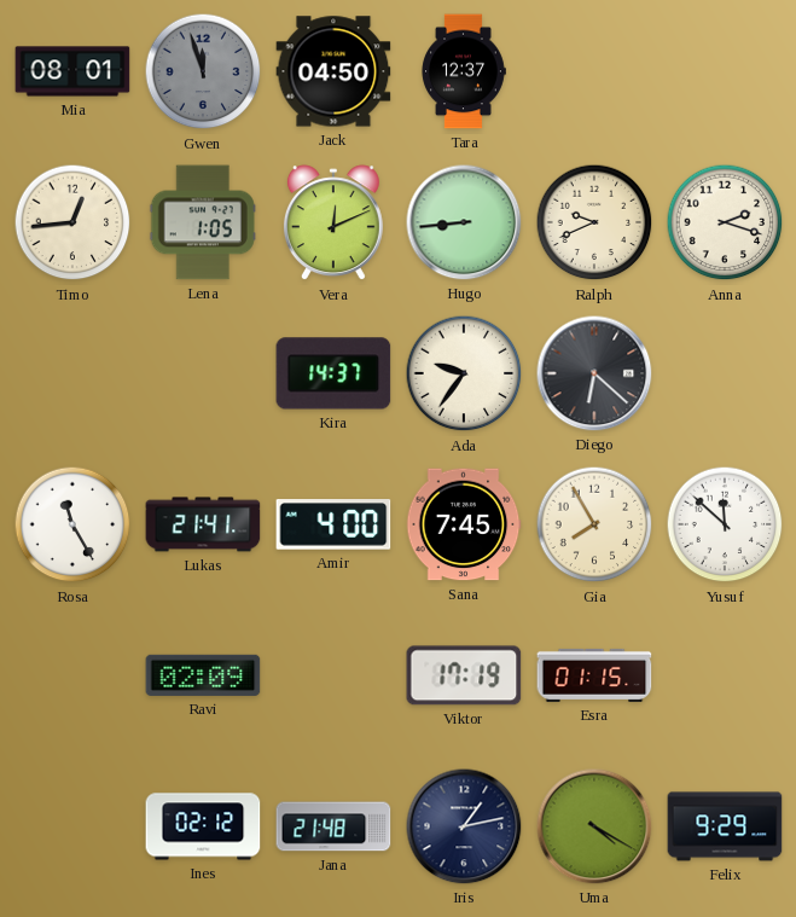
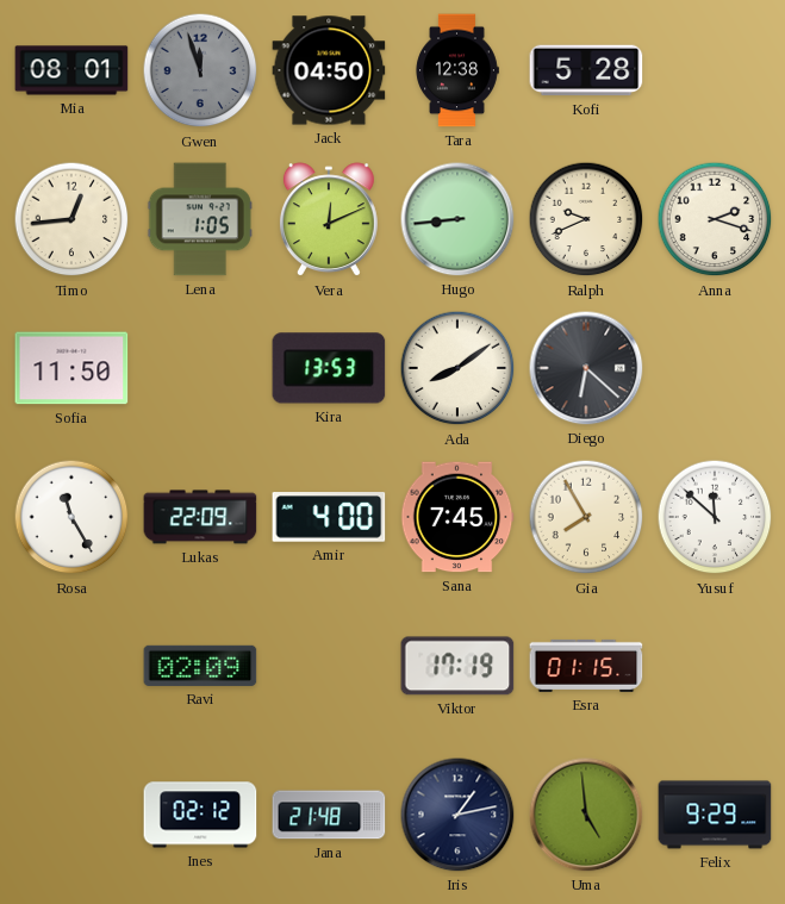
Tara: 12:37 -> 12:38
Kofi: none -> 5:28
Sofia: none -> 11:50
Kira: 14:37 -> 13:53
Ada: 9:36 -> 8:09
Lukas: 21:41 -> 22:09
Uma: 4:20 -> 4:59
